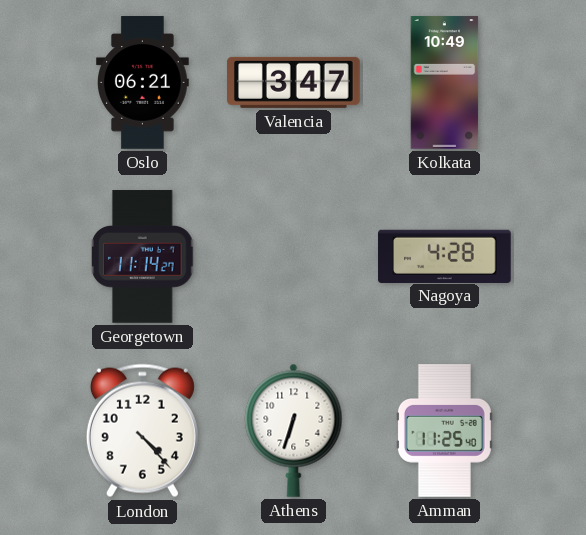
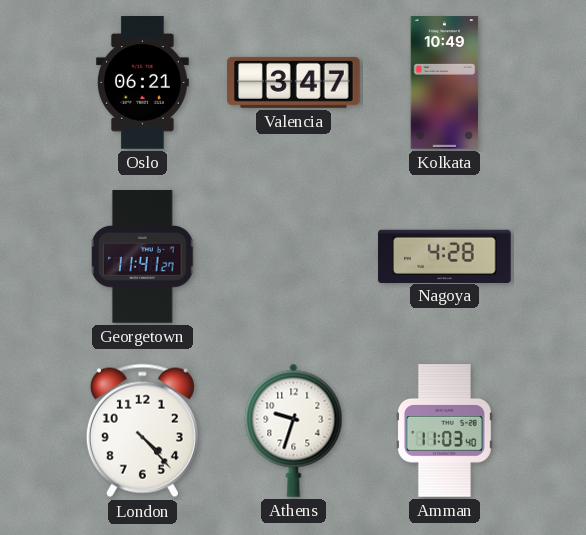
Georgetown: 11:14 -> 11:41
Athens: 6:33 -> 9:33
Amman: 11:25 -> 11:03
